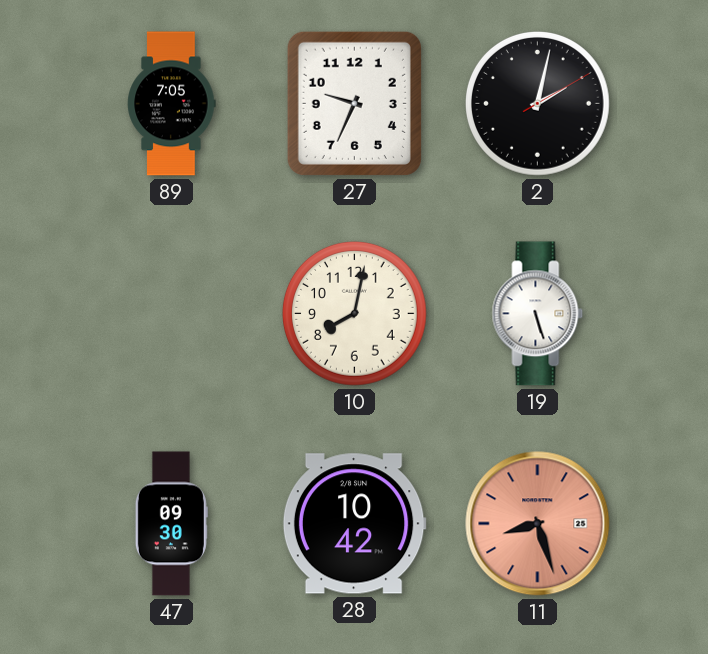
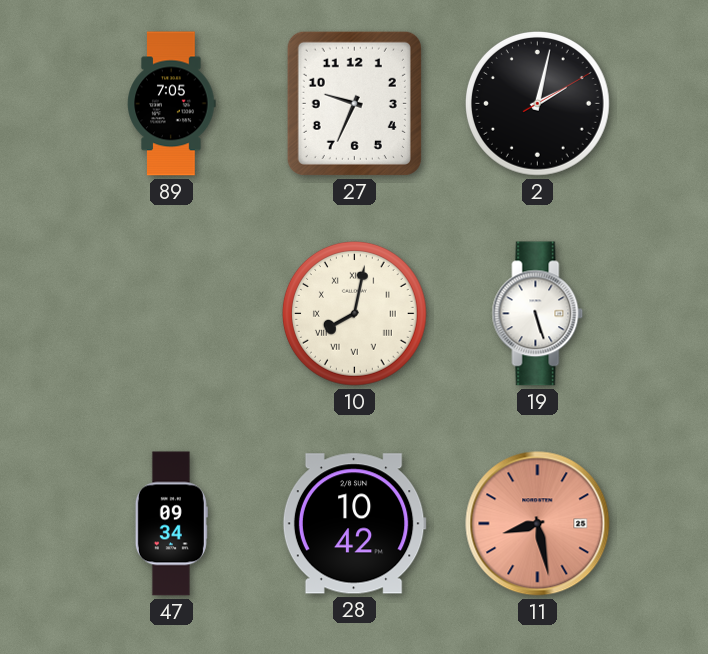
10 numerals: Arabic -> Roman
47: 09:30 -> 09:34
11: 8:27 -> 8:28
